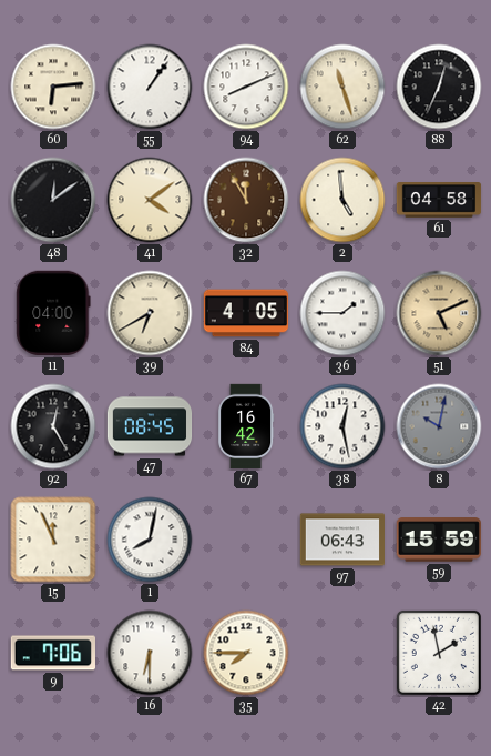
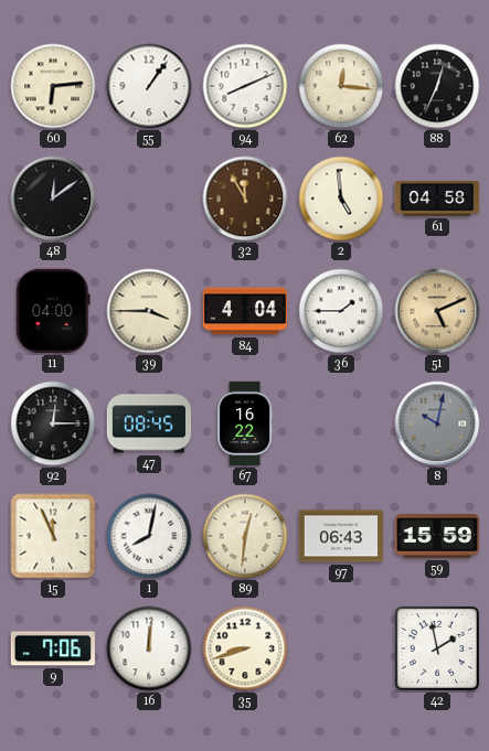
62: 11:27 -> 12:16
41: 4:09 -> none
39: 6:40 -> 3:45
84: 4:05 -> 4:04
92: 12:25 -> 12:15
67: 16:42 -> 16:22
38: 12:28 -> none
89: none -> 12:31
16: 6:30 -> 12:01
35: 7:45 -> 8:42
